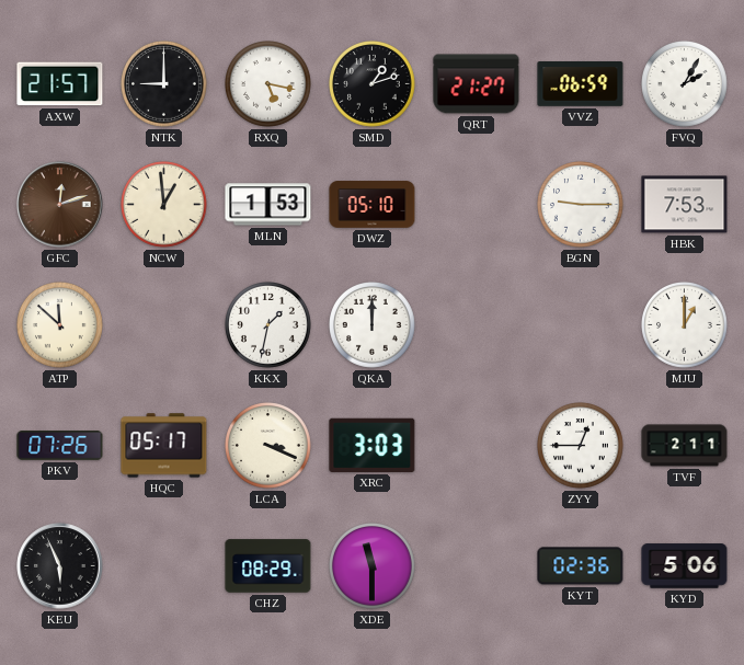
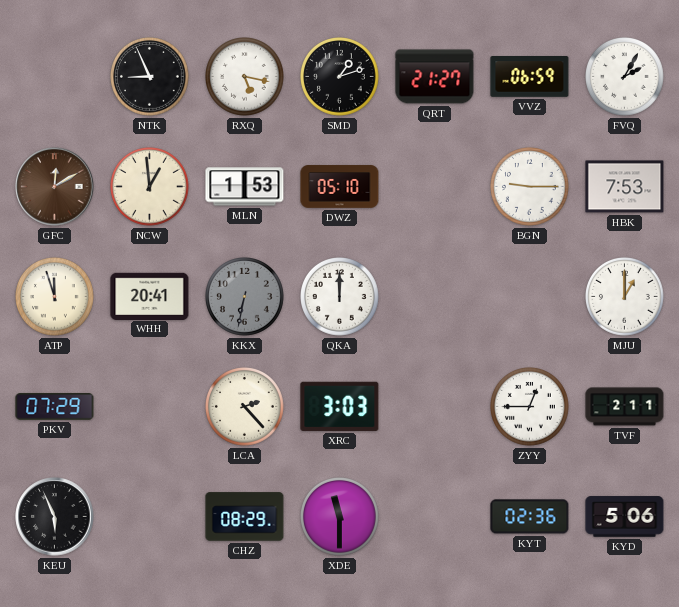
AXW: 21:57 -> none
NTK: 9:00 -> 8:56
GFC: 12:12 -> 12:10
ATP: 11:52 -> 11:57
WHH: none -> 20:41
KKX: 1:32 -> 6:32
KKX dial: white -> grey
PKV: 07:26 -> 07:29
HQC: 05:17 -> none
LCA: 3:19 -> 2:23
